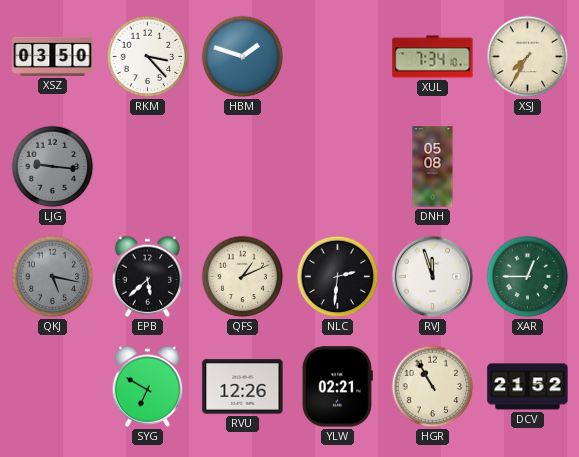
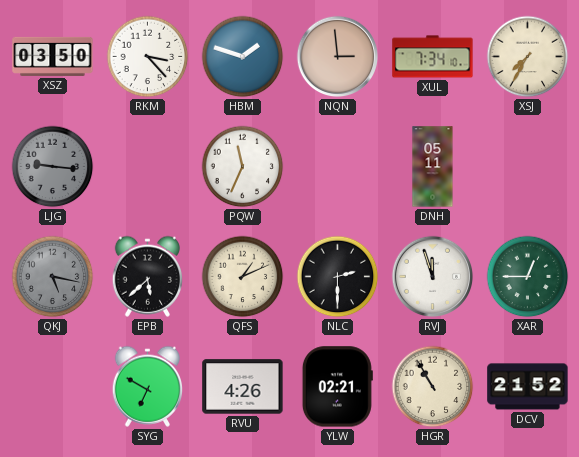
NQN: none -> 2:59
PQW: none -> 11:34
DNH: 05:08 -> 05:11
NLC: 2:31 -> 2:30
RVU: 12:26 -> 4:26
